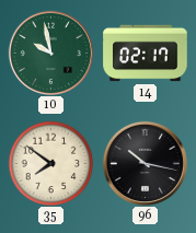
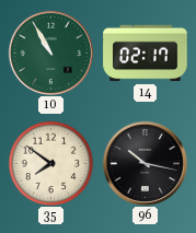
10: 9:58 -> 10:55
